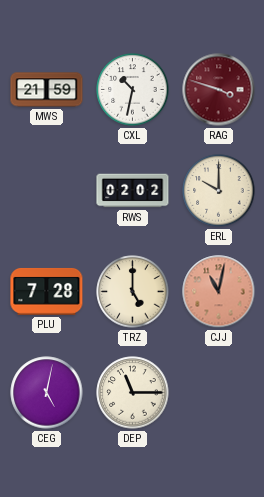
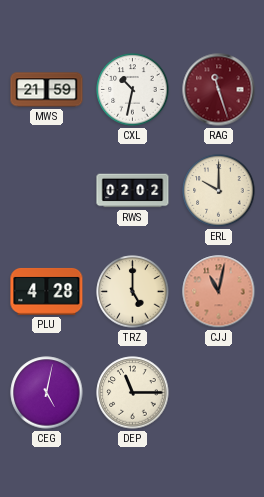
RAG: 3:48 -> 11:27
PLU: 7:28 -> 4:28
